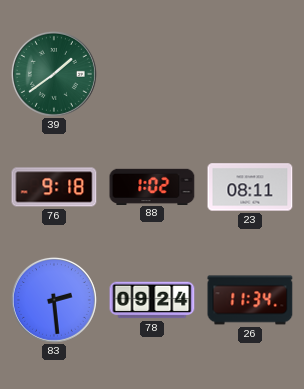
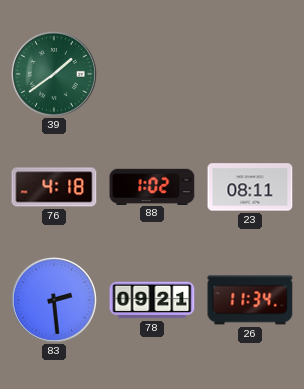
76: 9:18 -> 4:18
78: 09:24 -> 09:21
